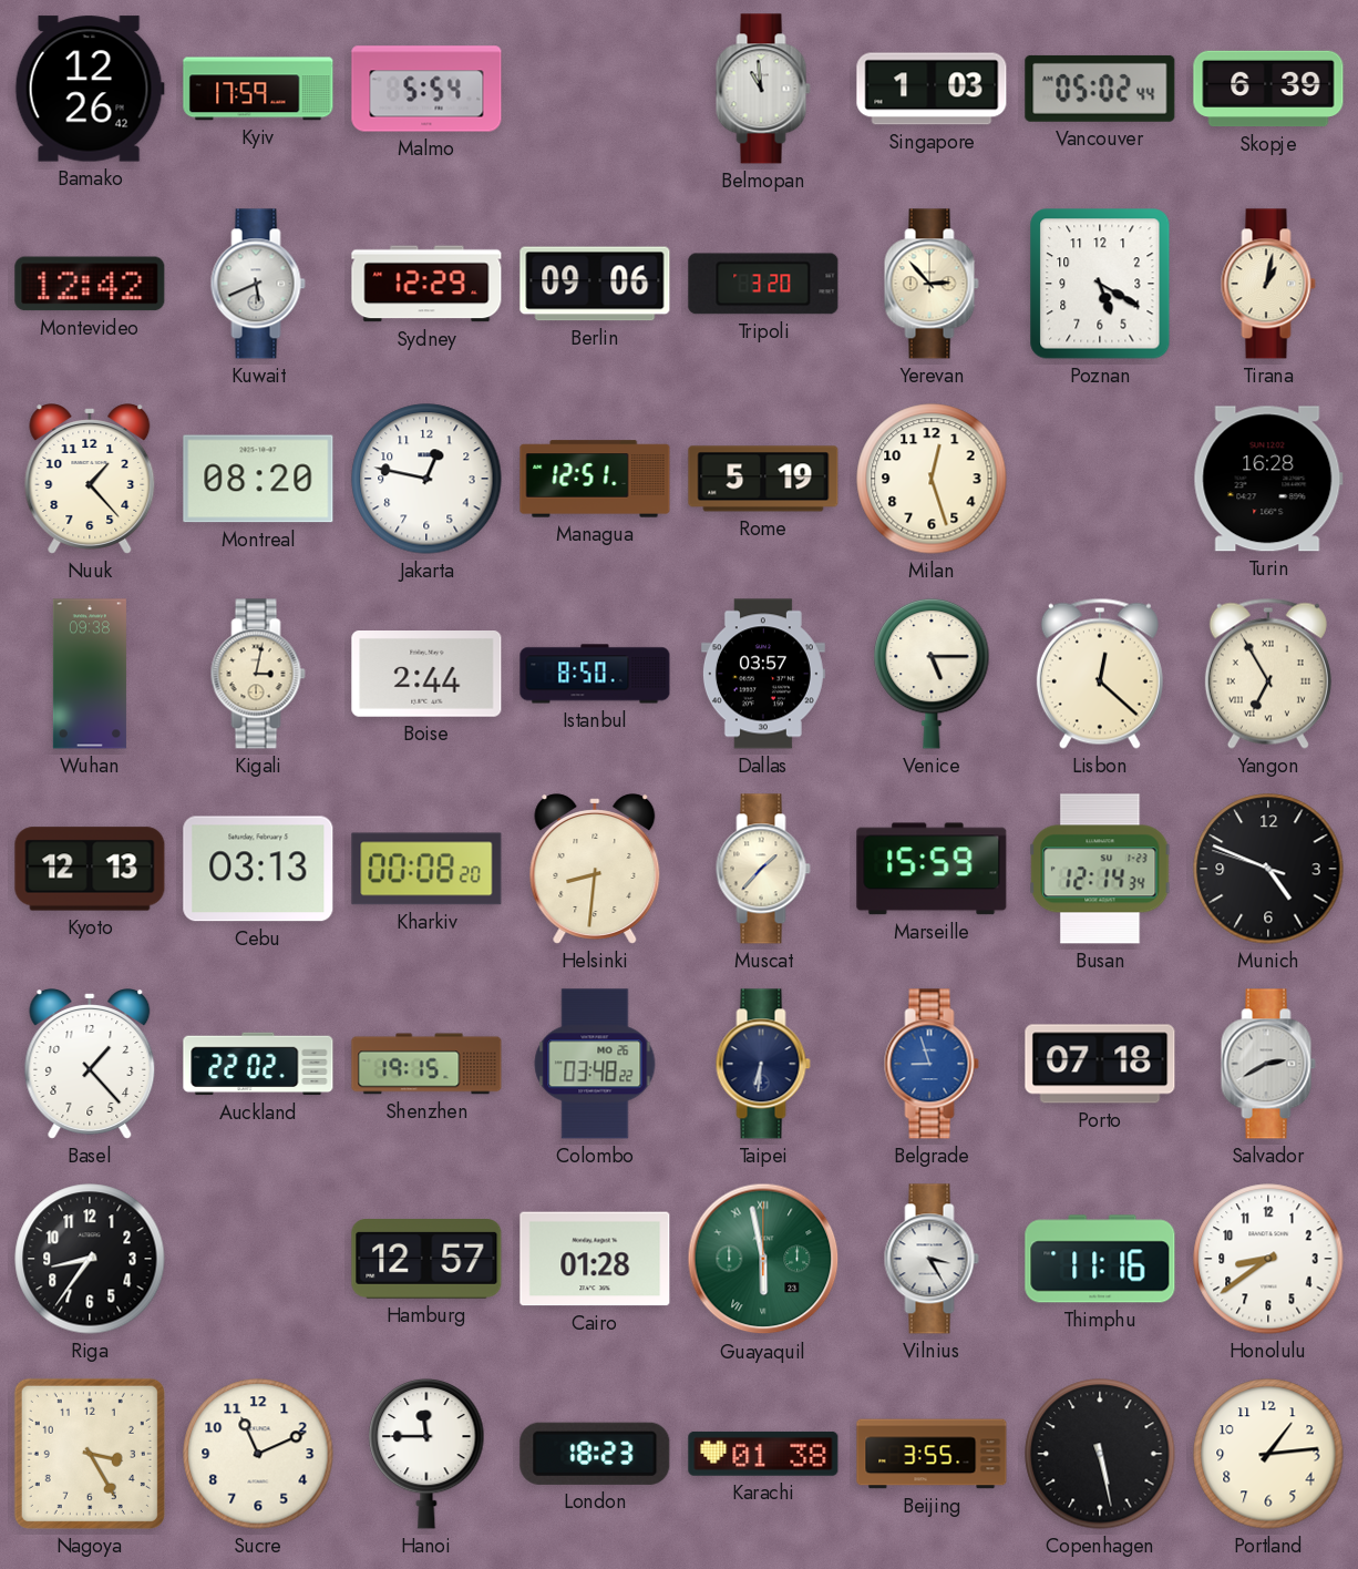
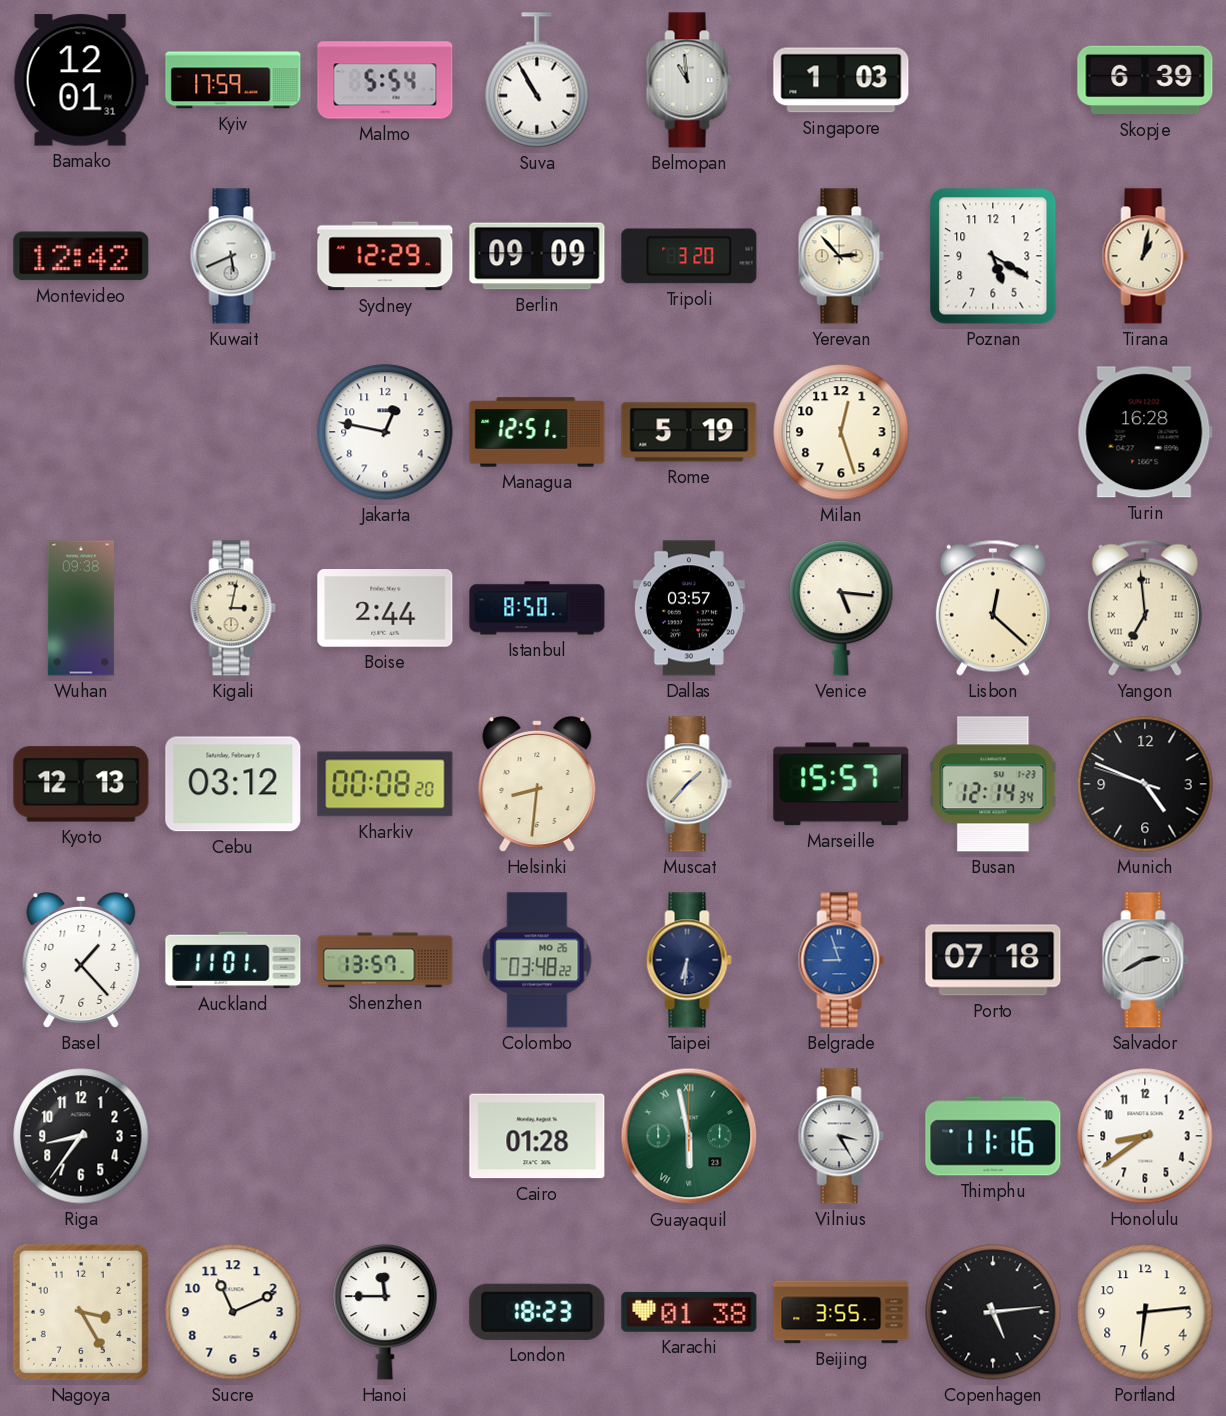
Bamako: 12:26 -> 12:01
Suva: none -> 10:55
Vancouver: 05:02 -> none
Berlin: 09:06 -> 09:09
Nuuk: 1:23 -> none
Montreal: 08:20 -> none
Venice: 5:15 -> 5:16
Yangon: 6:55 -> 6:59
Cebu: 03:13 -> 03:12
Marseille: 15:59 -> 15:57
Auckland: 22:02 -> 11:01
Shenzhen: 19:15 -> 13:57
Hamburg: 12:57 -> none
Copenhagen: 5:28 -> 5:14
Portland: 1:14 -> 6:14
